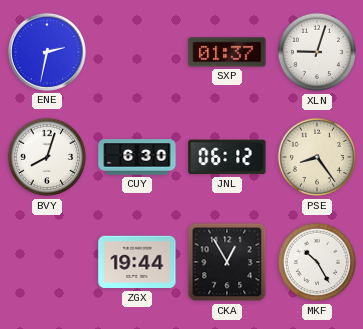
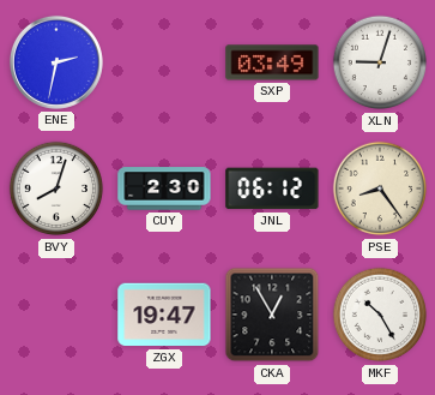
SXP: 01:37 -> 03:49
CUY: 6:30 -> 2:30
ZGX: 19:44 -> 19:47
